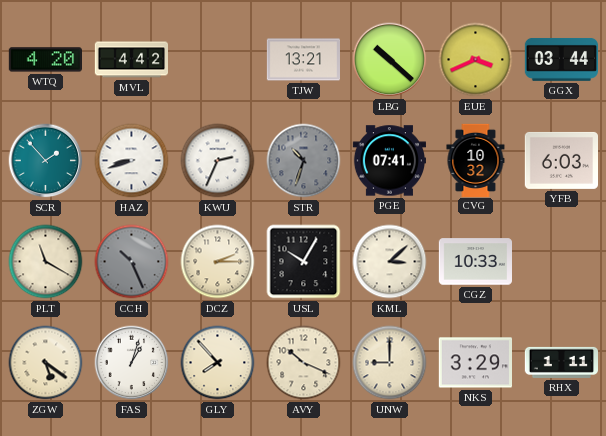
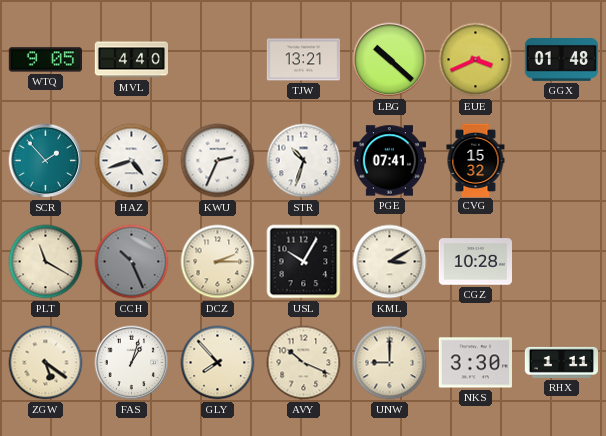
WTQ: 4:20 -> 9:05
MVL: 4:42 -> 4:40
GGX: 03:44 -> 01:48
HAZ: 8:42 -> 4:42
STR dial: grey -> white
CVG: 10:32 -> 15:32
YFB: 6:03 -> none
KML: 3:08 -> 3:10
CGZ: 10:33 -> 10:28
NKS: 3:29 -> 3:30
